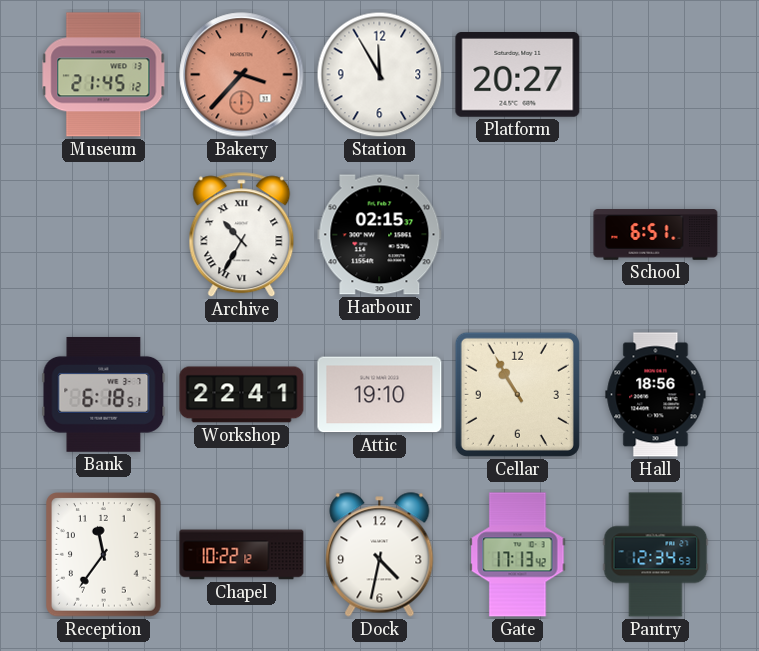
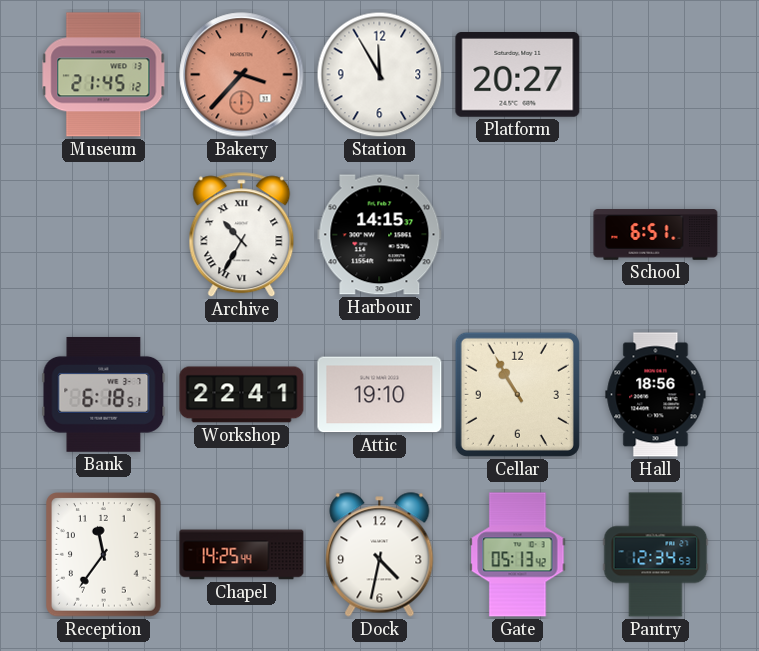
Harbour: 02:15 -> 14:15
Chapel: 10:22 -> 14:25
Gate: 17:13 -> 05:13
